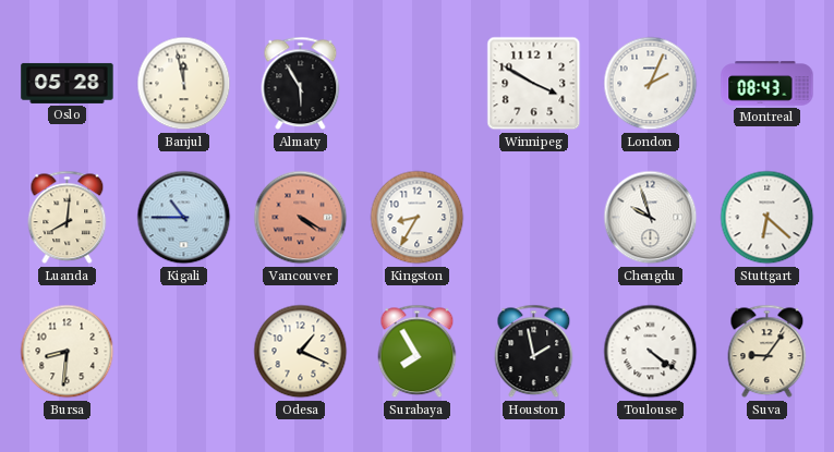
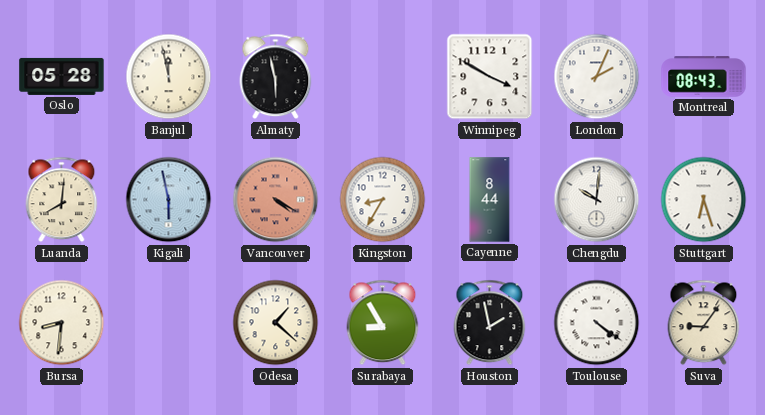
Almaty: 5:55 -> 5:58
Kigali: 10:45 -> 5:58
Cayenne: none -> 8:44
Chengdu: 9:57 -> 10:01
Stuttgart: 6:22 -> 6:27
Odesa: 1:19 -> 1:22
Surabaya: 7:55 -> 8:55
